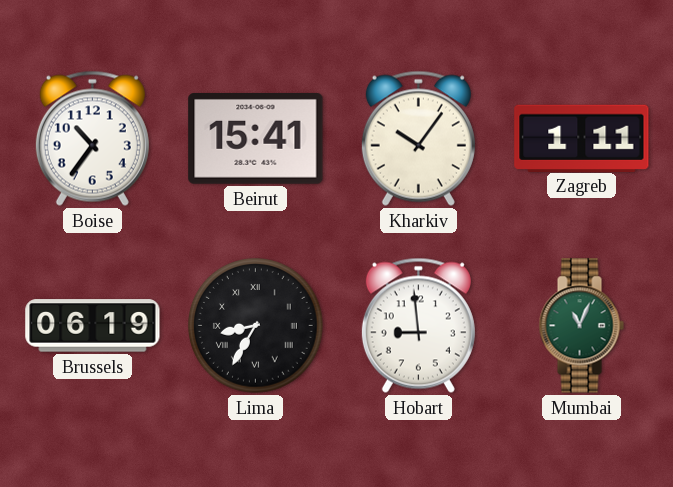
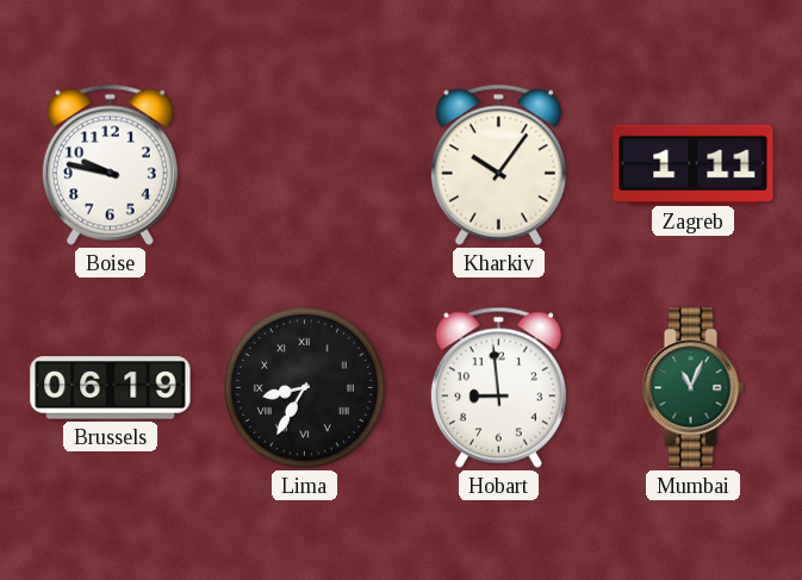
Boise: 10:36 -> 9:47
Beirut: 15:41 -> none
